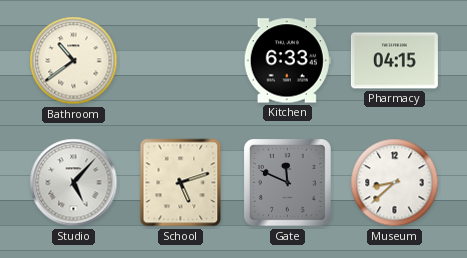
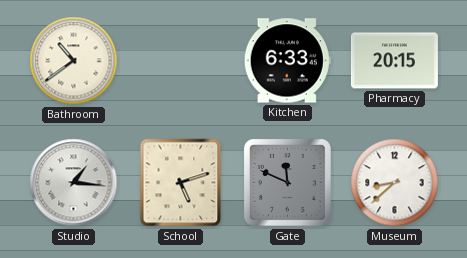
Pharmacy: 04:15 -> 20:15
Studio: 5:07 -> 1:16
